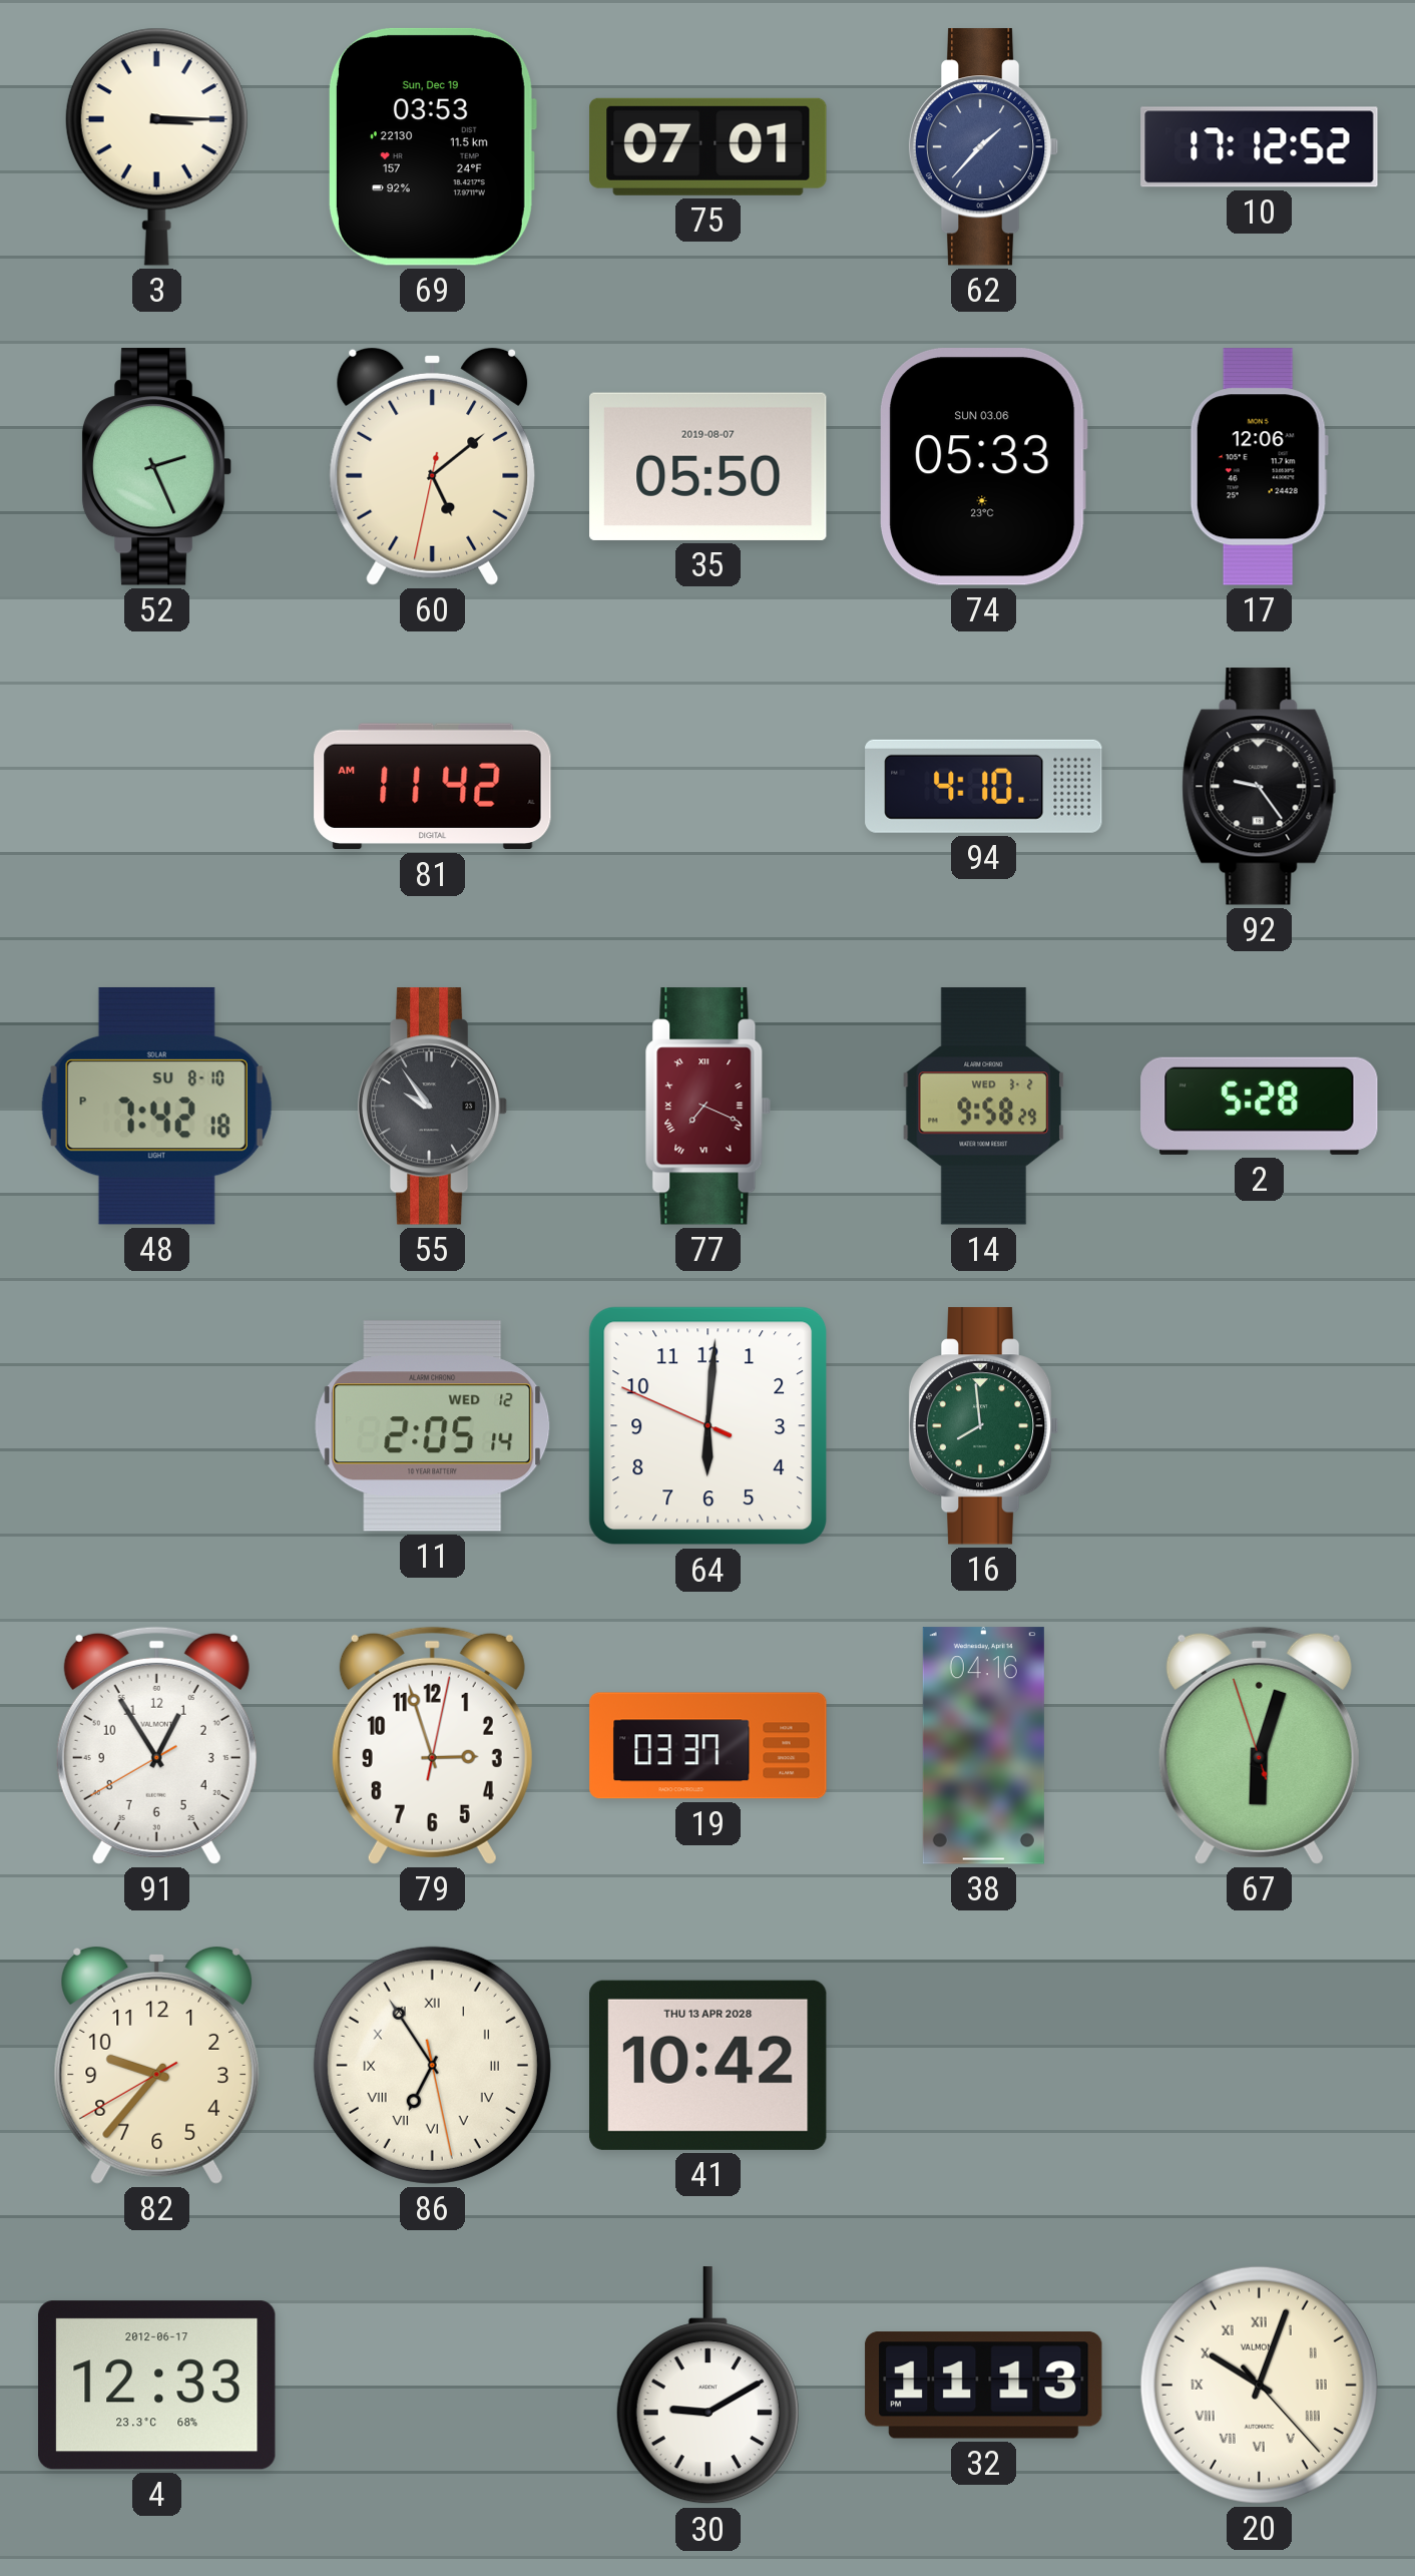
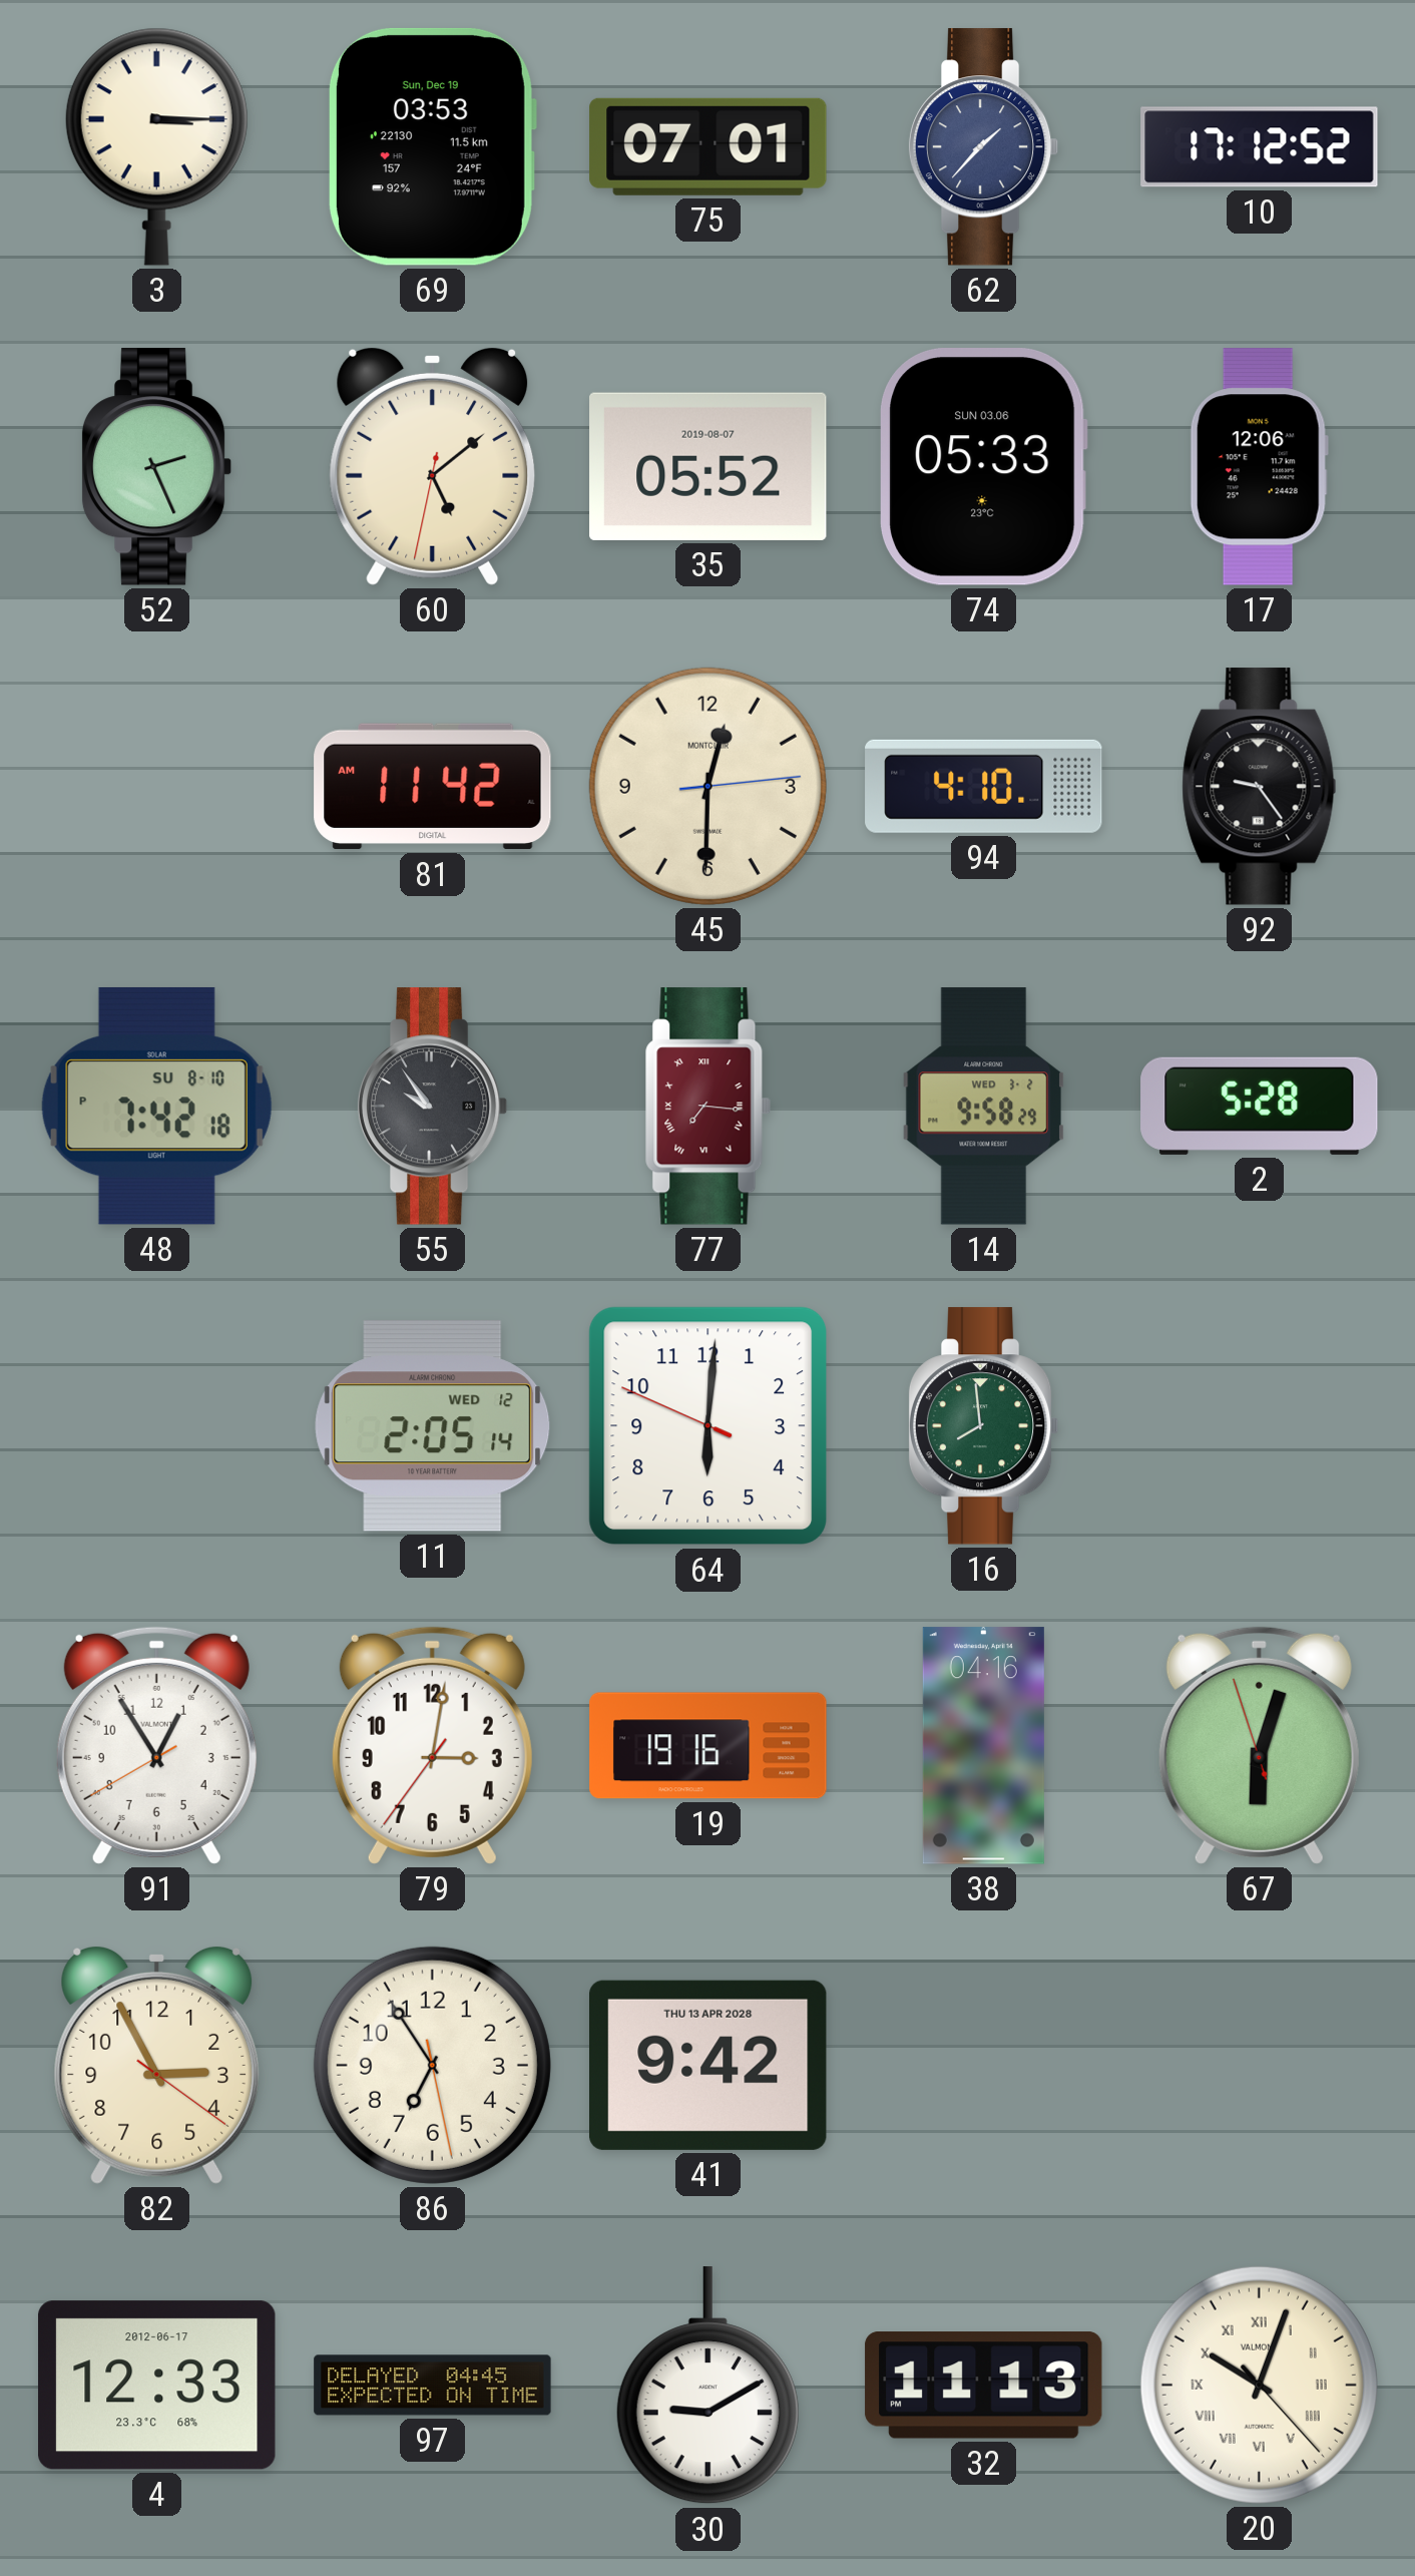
35: 05:50 -> 05:52
45: none -> 12:30
77: 7:19 -> 7:16
79: 2:57 -> 3:01
19: 03:37 -> 19:16
82: 9:36 -> 2:55
86 numerals: Roman -> Arabic
41: 10:42 -> 9:42
97: none -> 04:45
